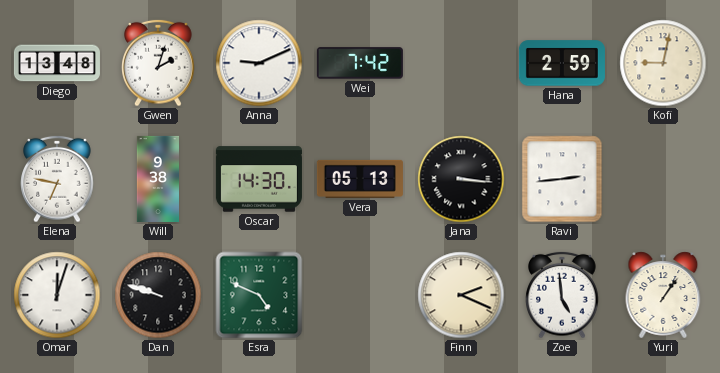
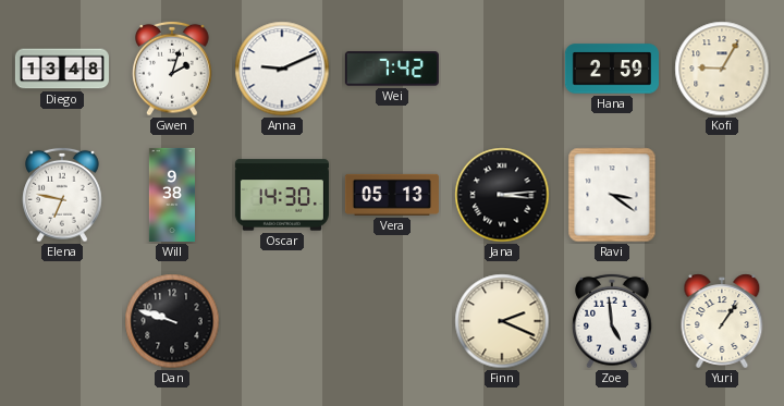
Kofi: 9:02 -> 9:05
Jana: 3:16 -> 3:14
Ravi: 2:44 -> 3:21
Omar: 12:03 -> none
Esra: 4:49 -> none
